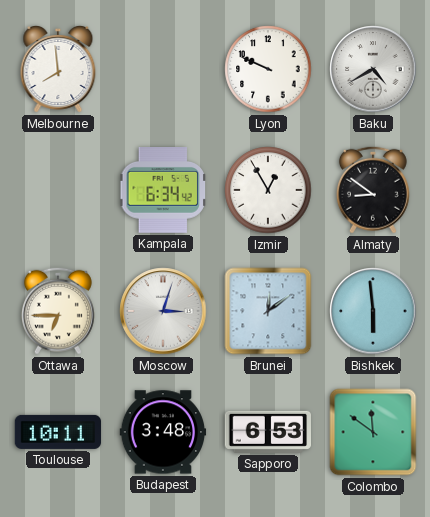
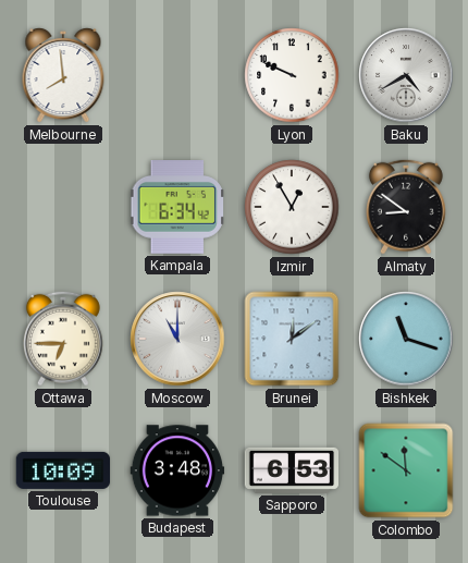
Moscow: 3:03 -> 11:00
Bishkek: 5:59 -> 11:18
Toulouse: 10:11 -> 10:09
